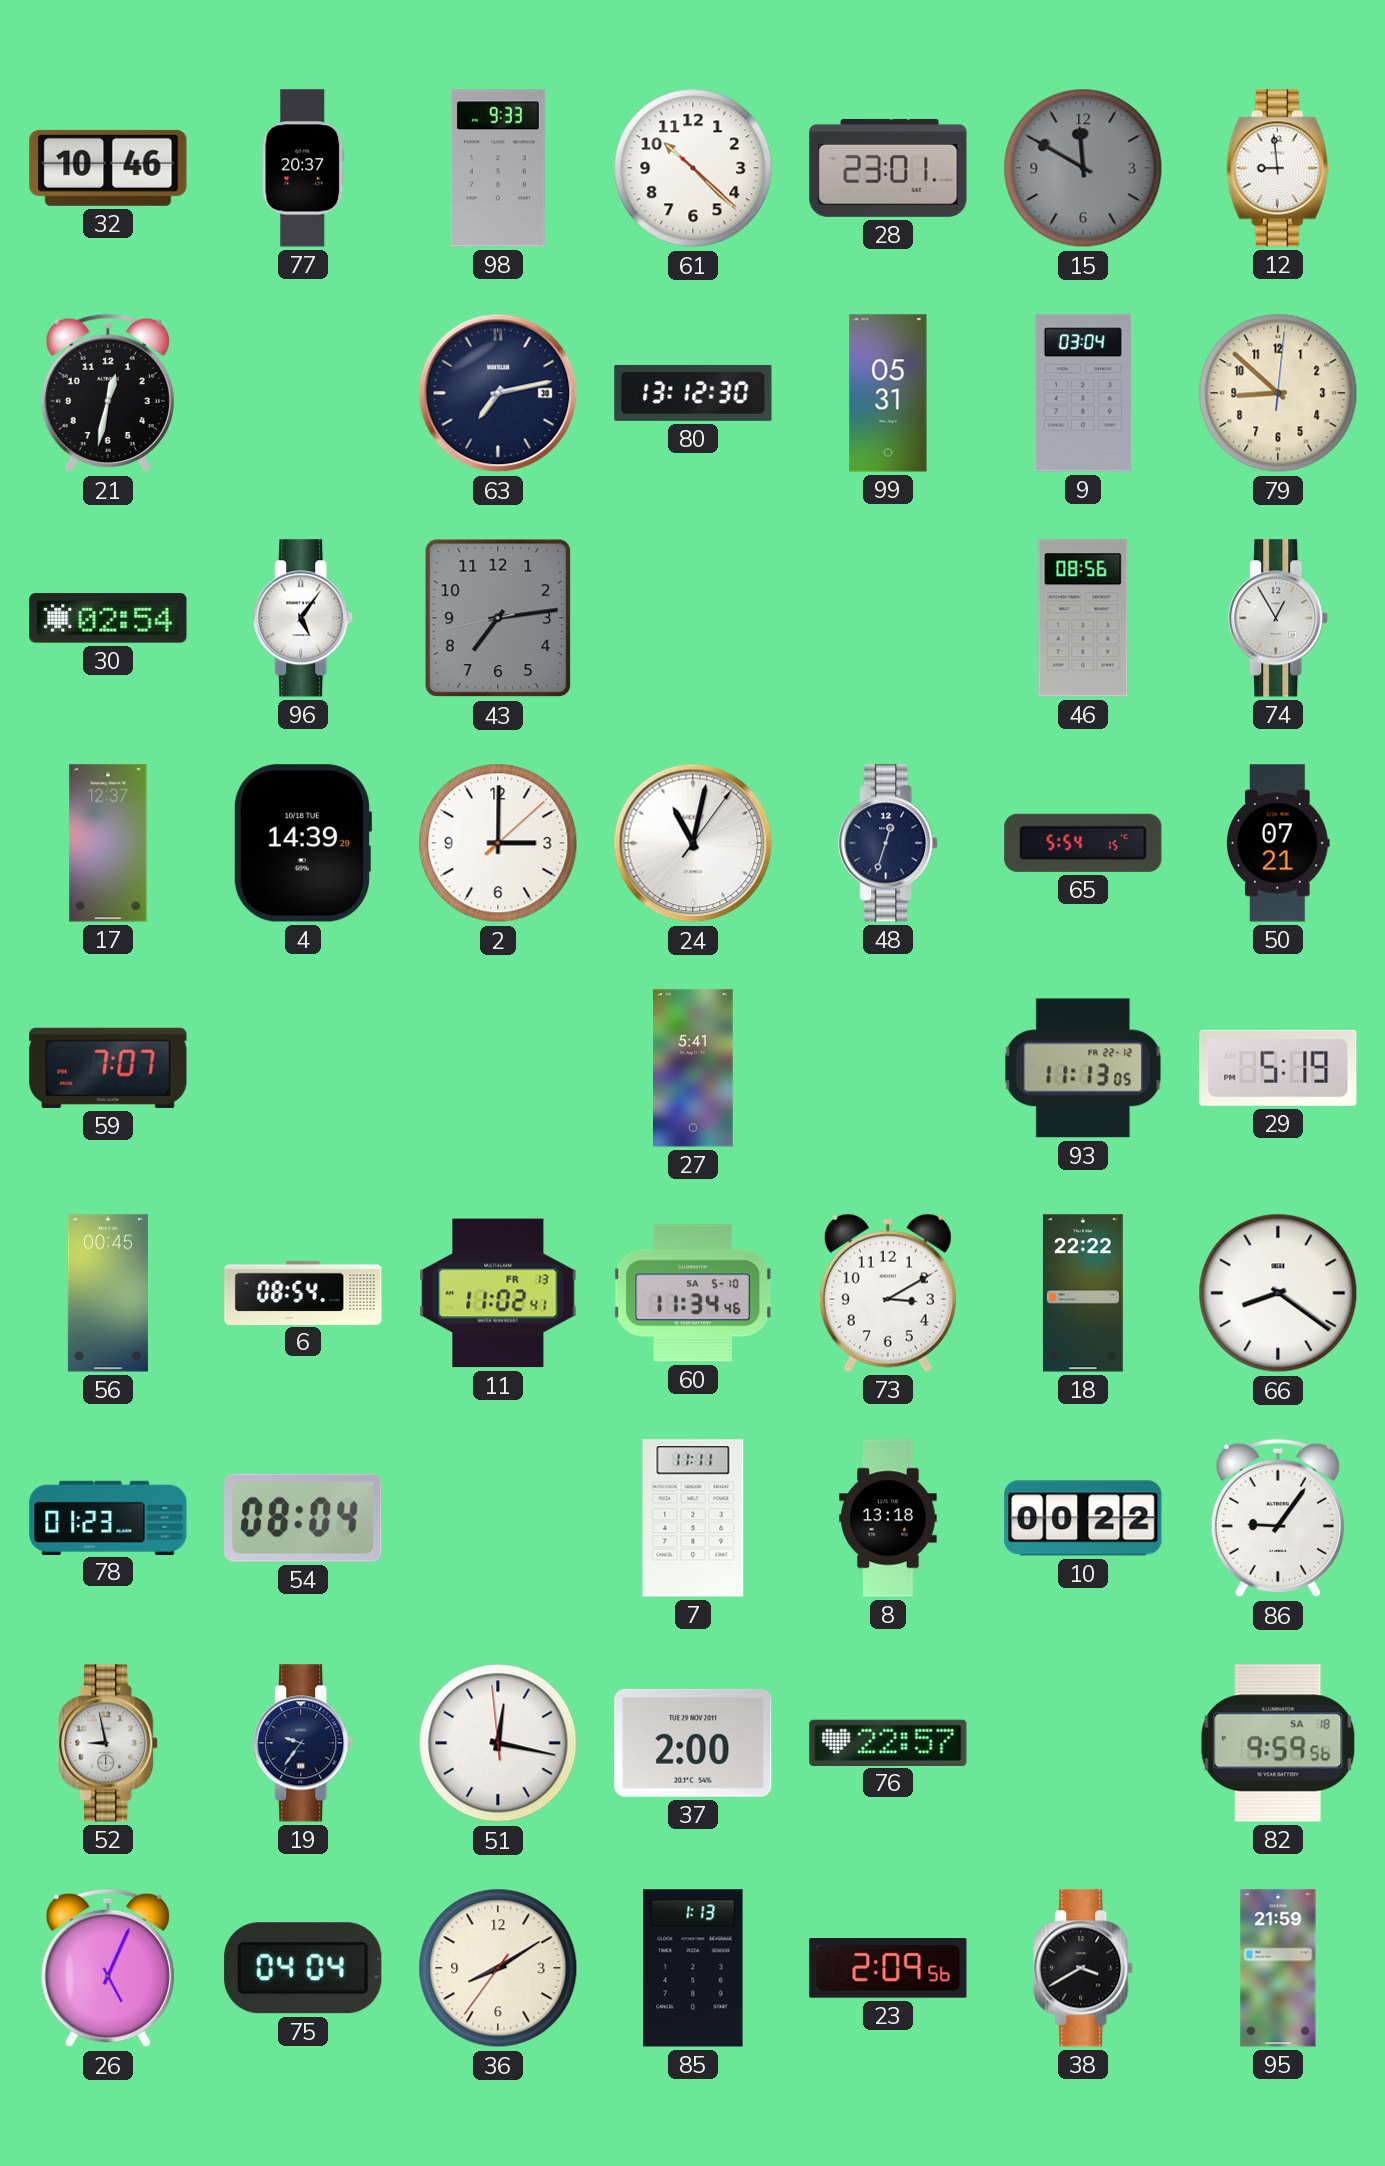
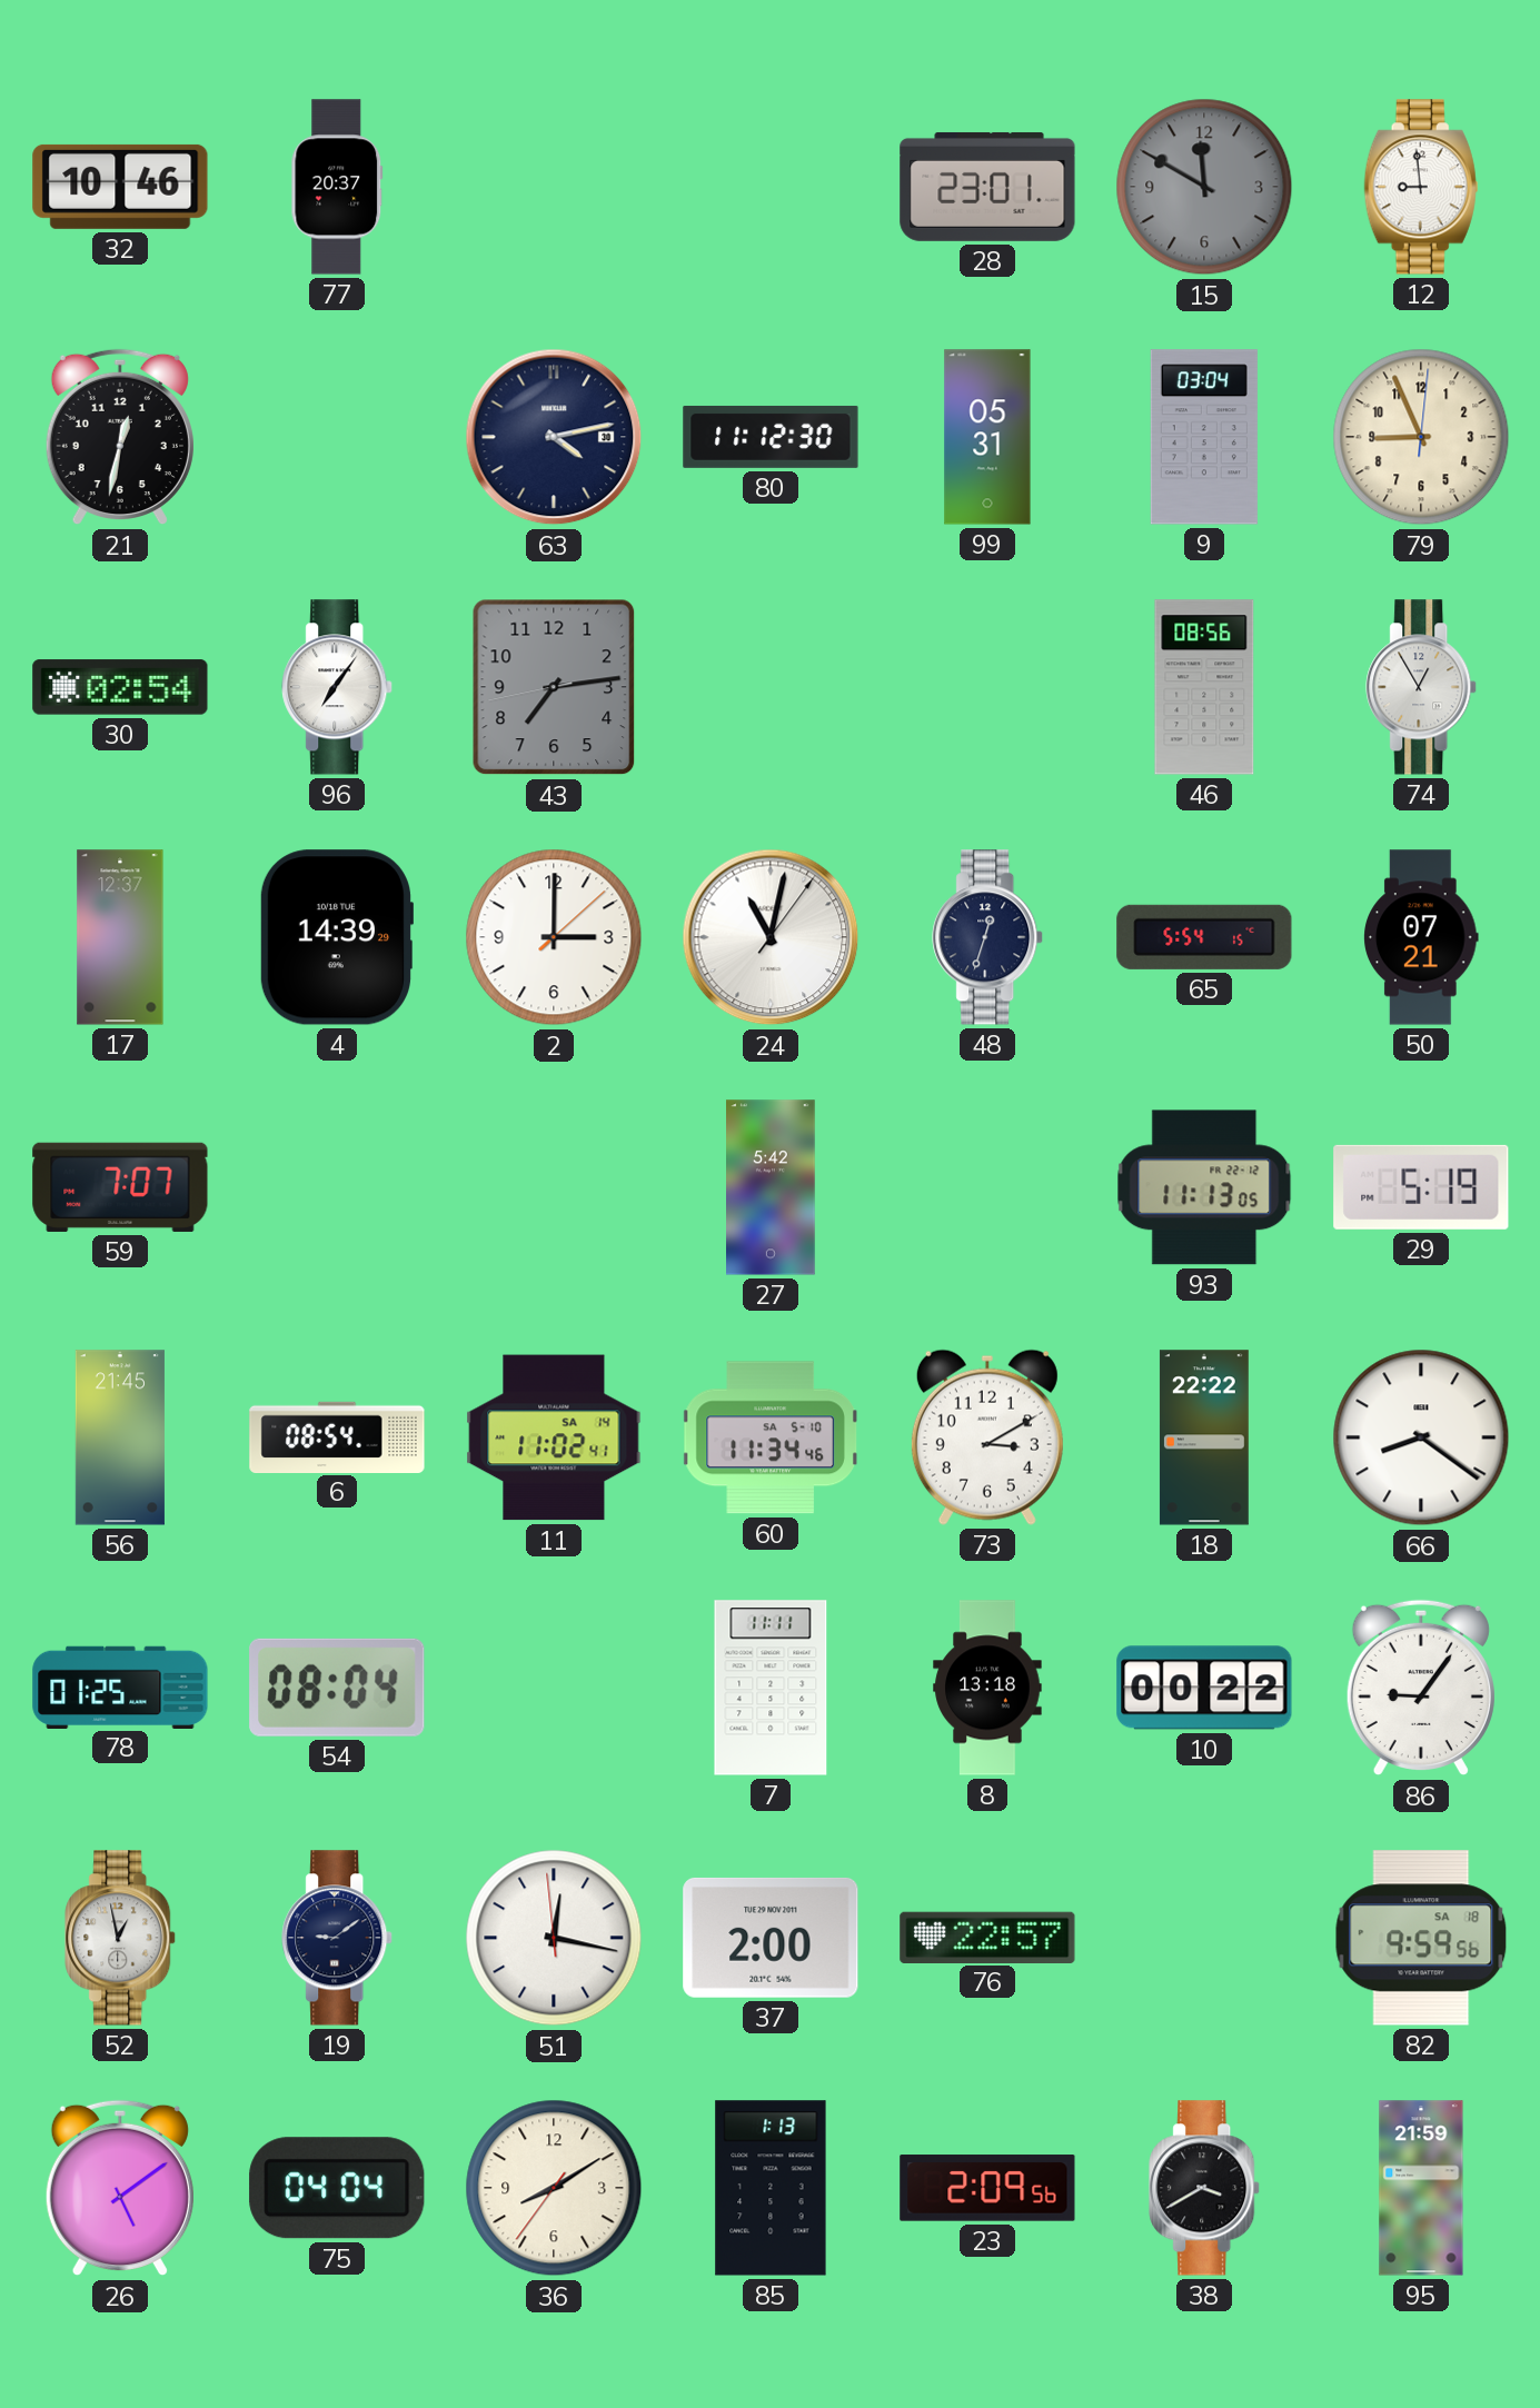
98: 9:33 -> none
61: 10:22 -> none
63: 7:13 -> 4:13
80: 13:12 -> 11:12
79: 8:52 -> 8:56
96: 5:06 -> 7:06
27: 5:41 -> 5:42
56: 00:45 -> 21:45
11 date: FR 13 -> SA 14
78: 01:23 -> 01:25
52: 8:58 -> 12:58
19: 9:36 -> 9:09
26: 5:04 -> 5:09
